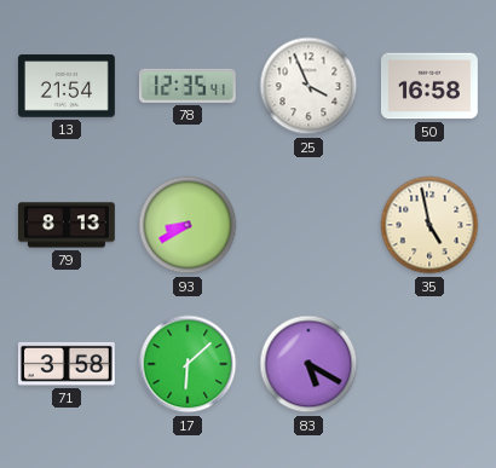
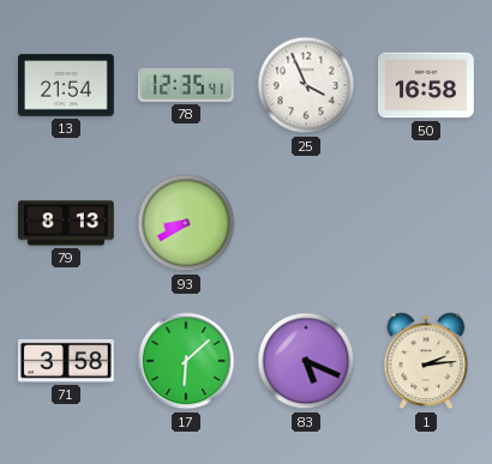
35: 4:58 -> none
83: 5:20 -> 5:19
1: none -> 2:14
